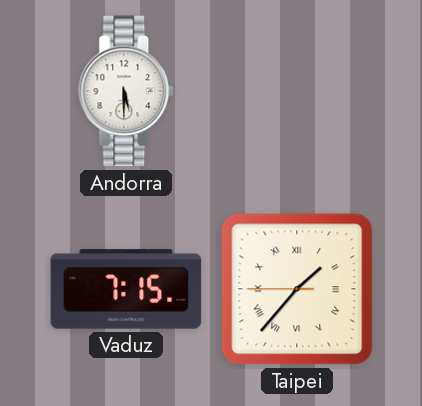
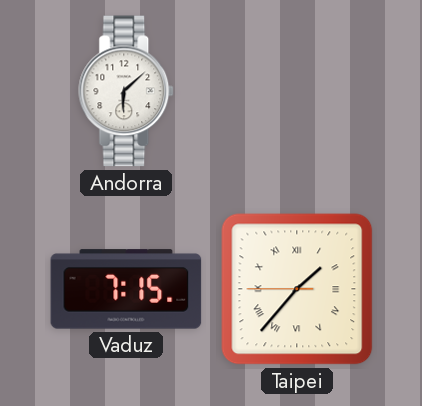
Andorra: 5:30 -> 6:08
